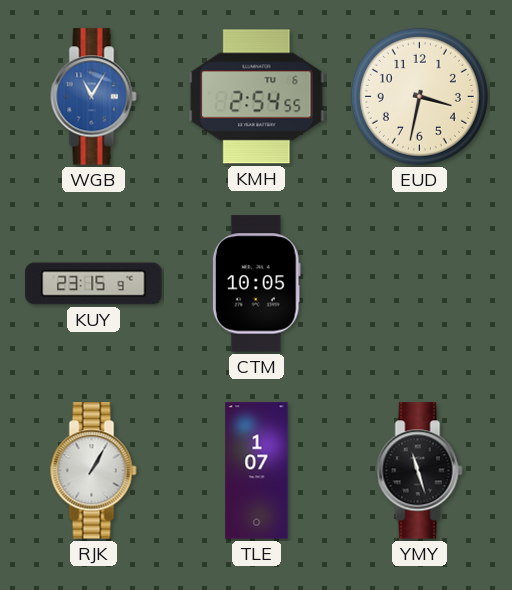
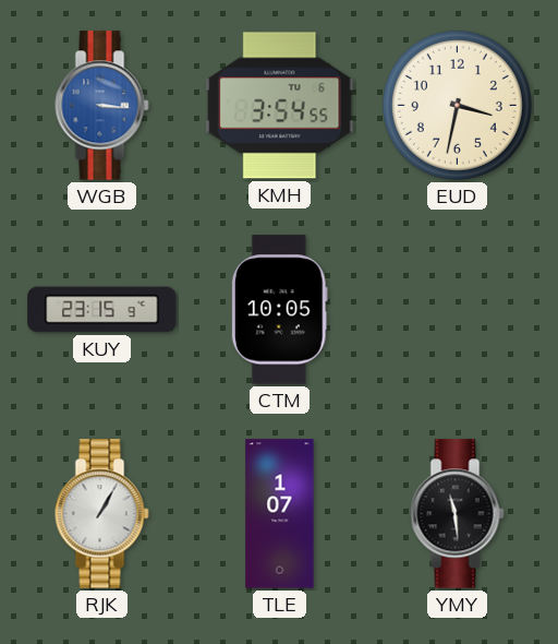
WGB: 11:05 -> 3:16
KMH: 2:54 -> 3:54
YMY: 11:27 -> 11:29
